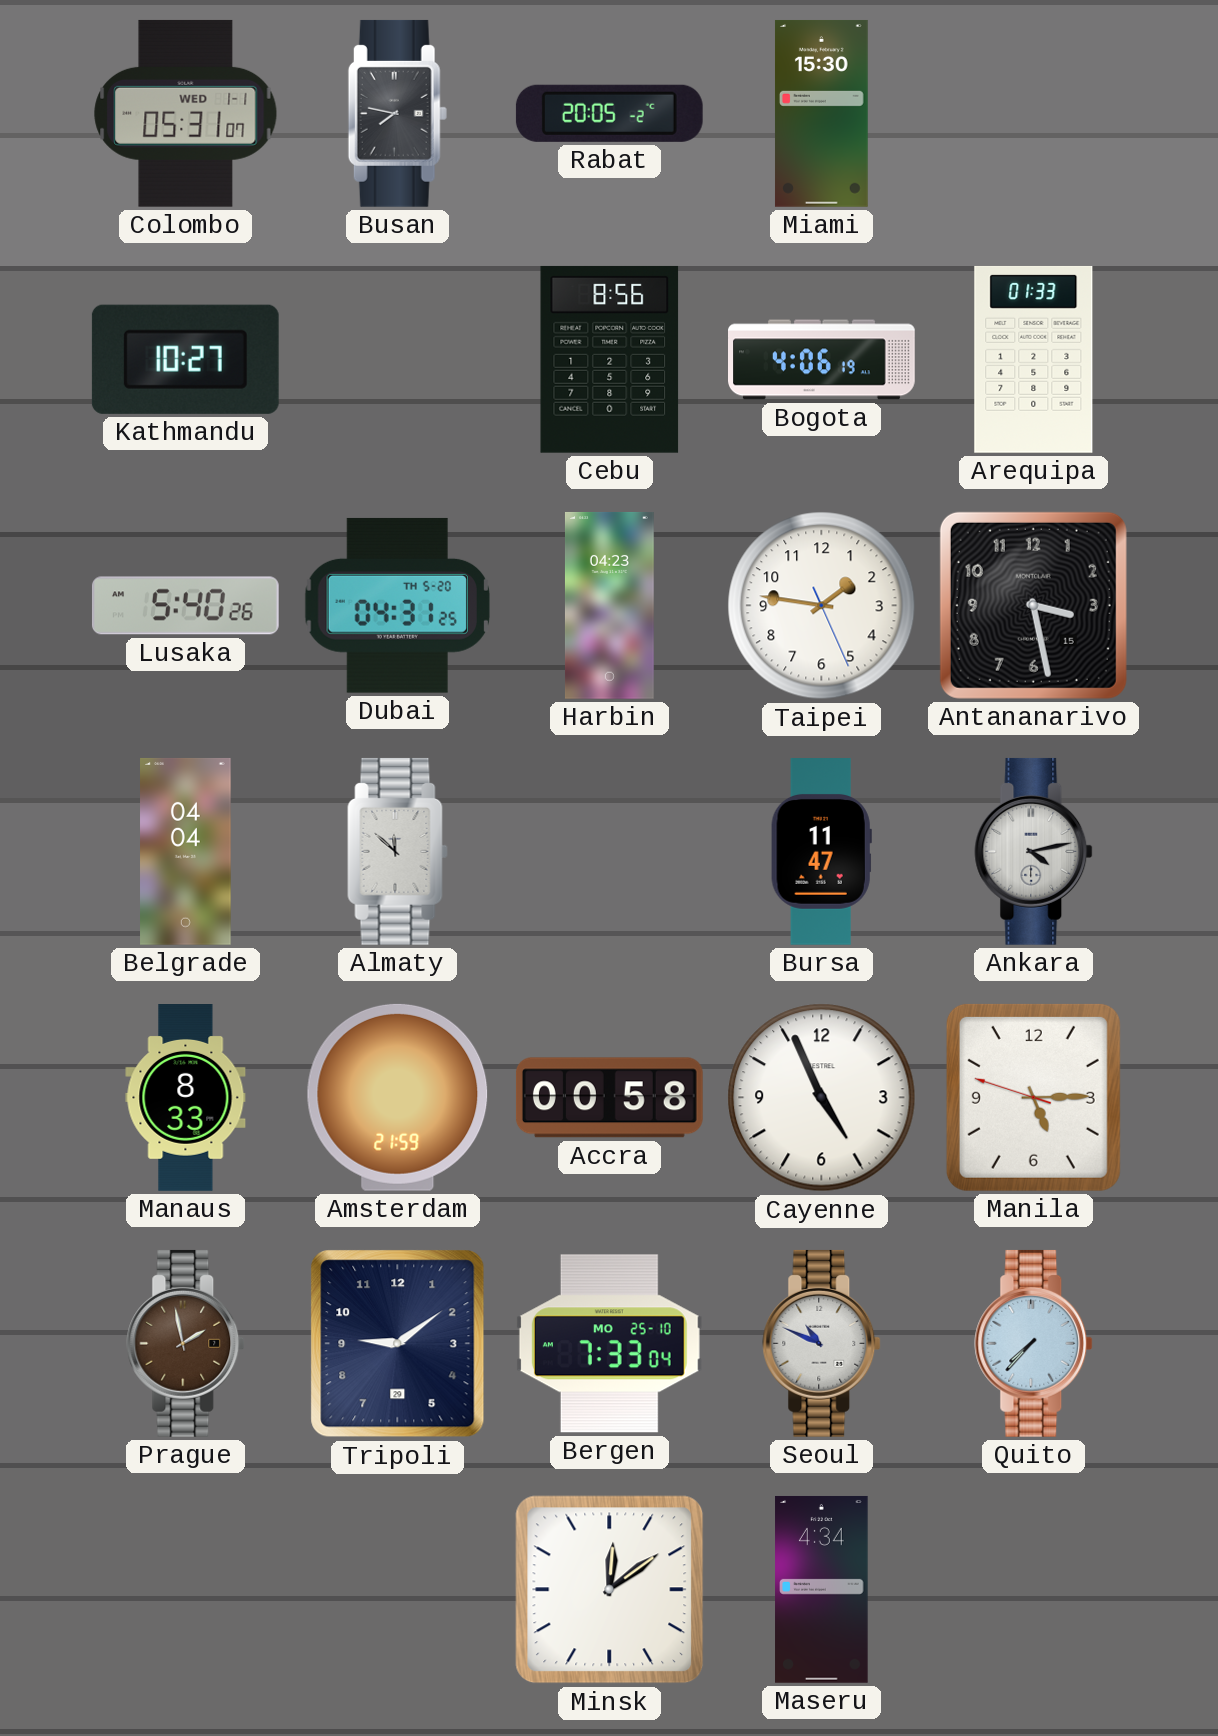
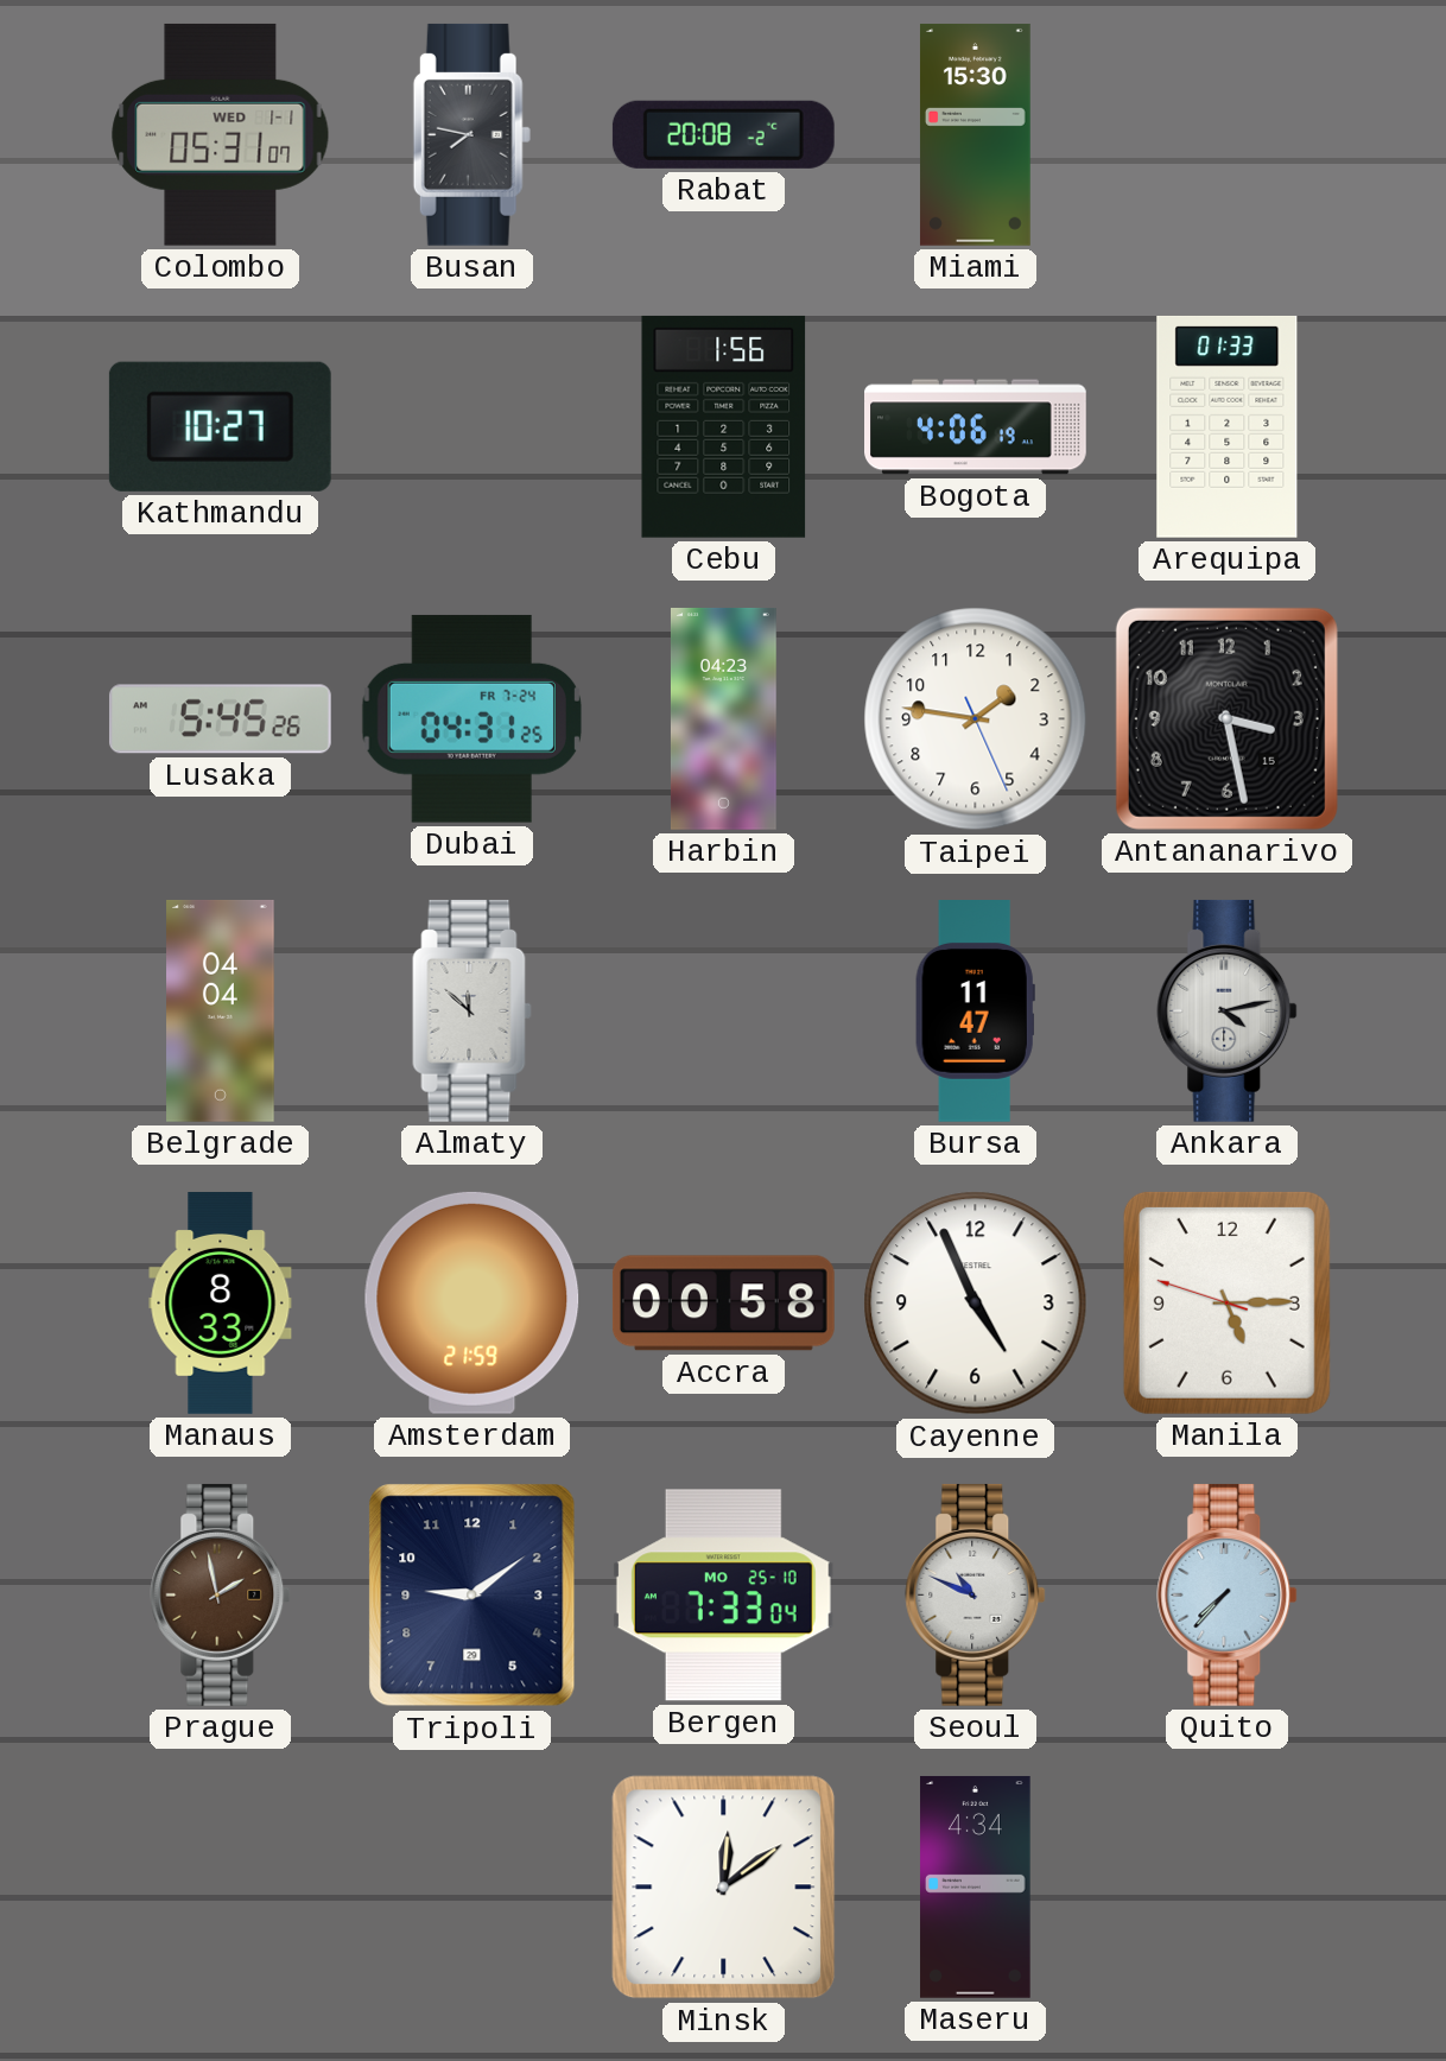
Rabat: 20:05 -> 20:08
Cebu: 8:56 -> 1:56
Lusaka: 5:40 -> 5:45
Dubai date: TH 5-20 -> FR 7-24
